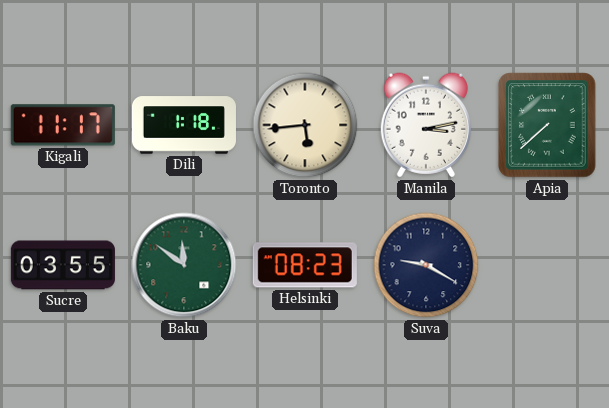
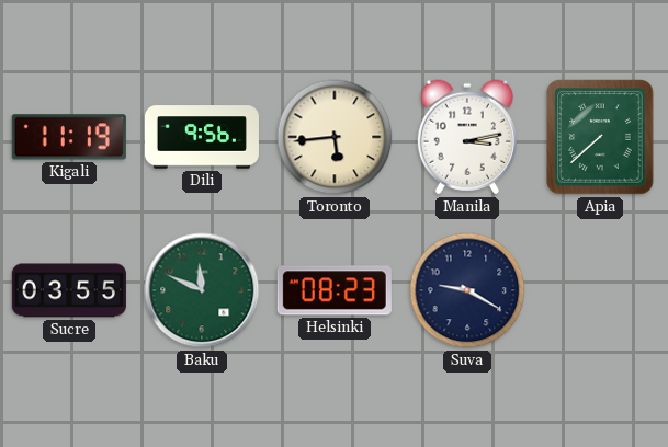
Kigali: 11:17 -> 11:19
Dili: 1:18 -> 9:56
Baku: 11:51 -> 11:49
